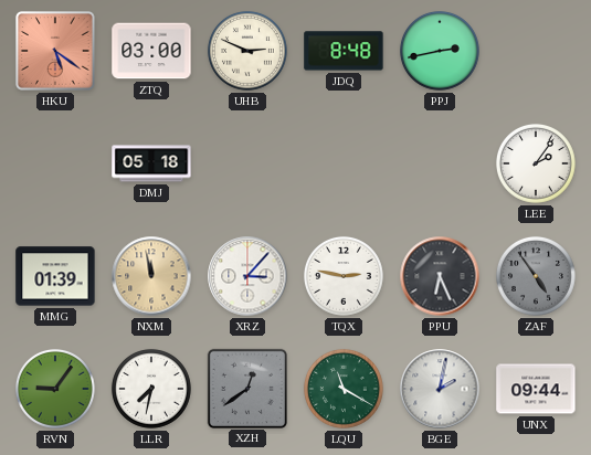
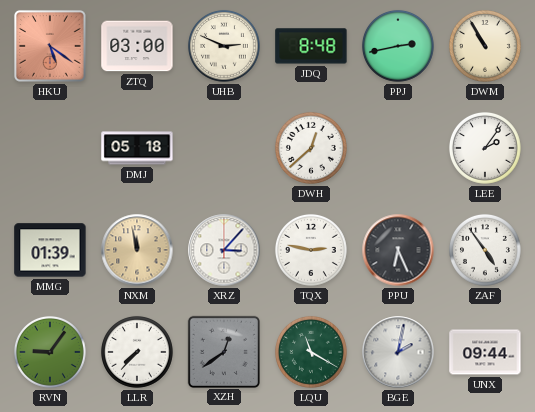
DWM: none -> 10:55
DWH: none -> 12:38
ZAF dial: grey -> white
LLR: 7:32 -> 7:37
